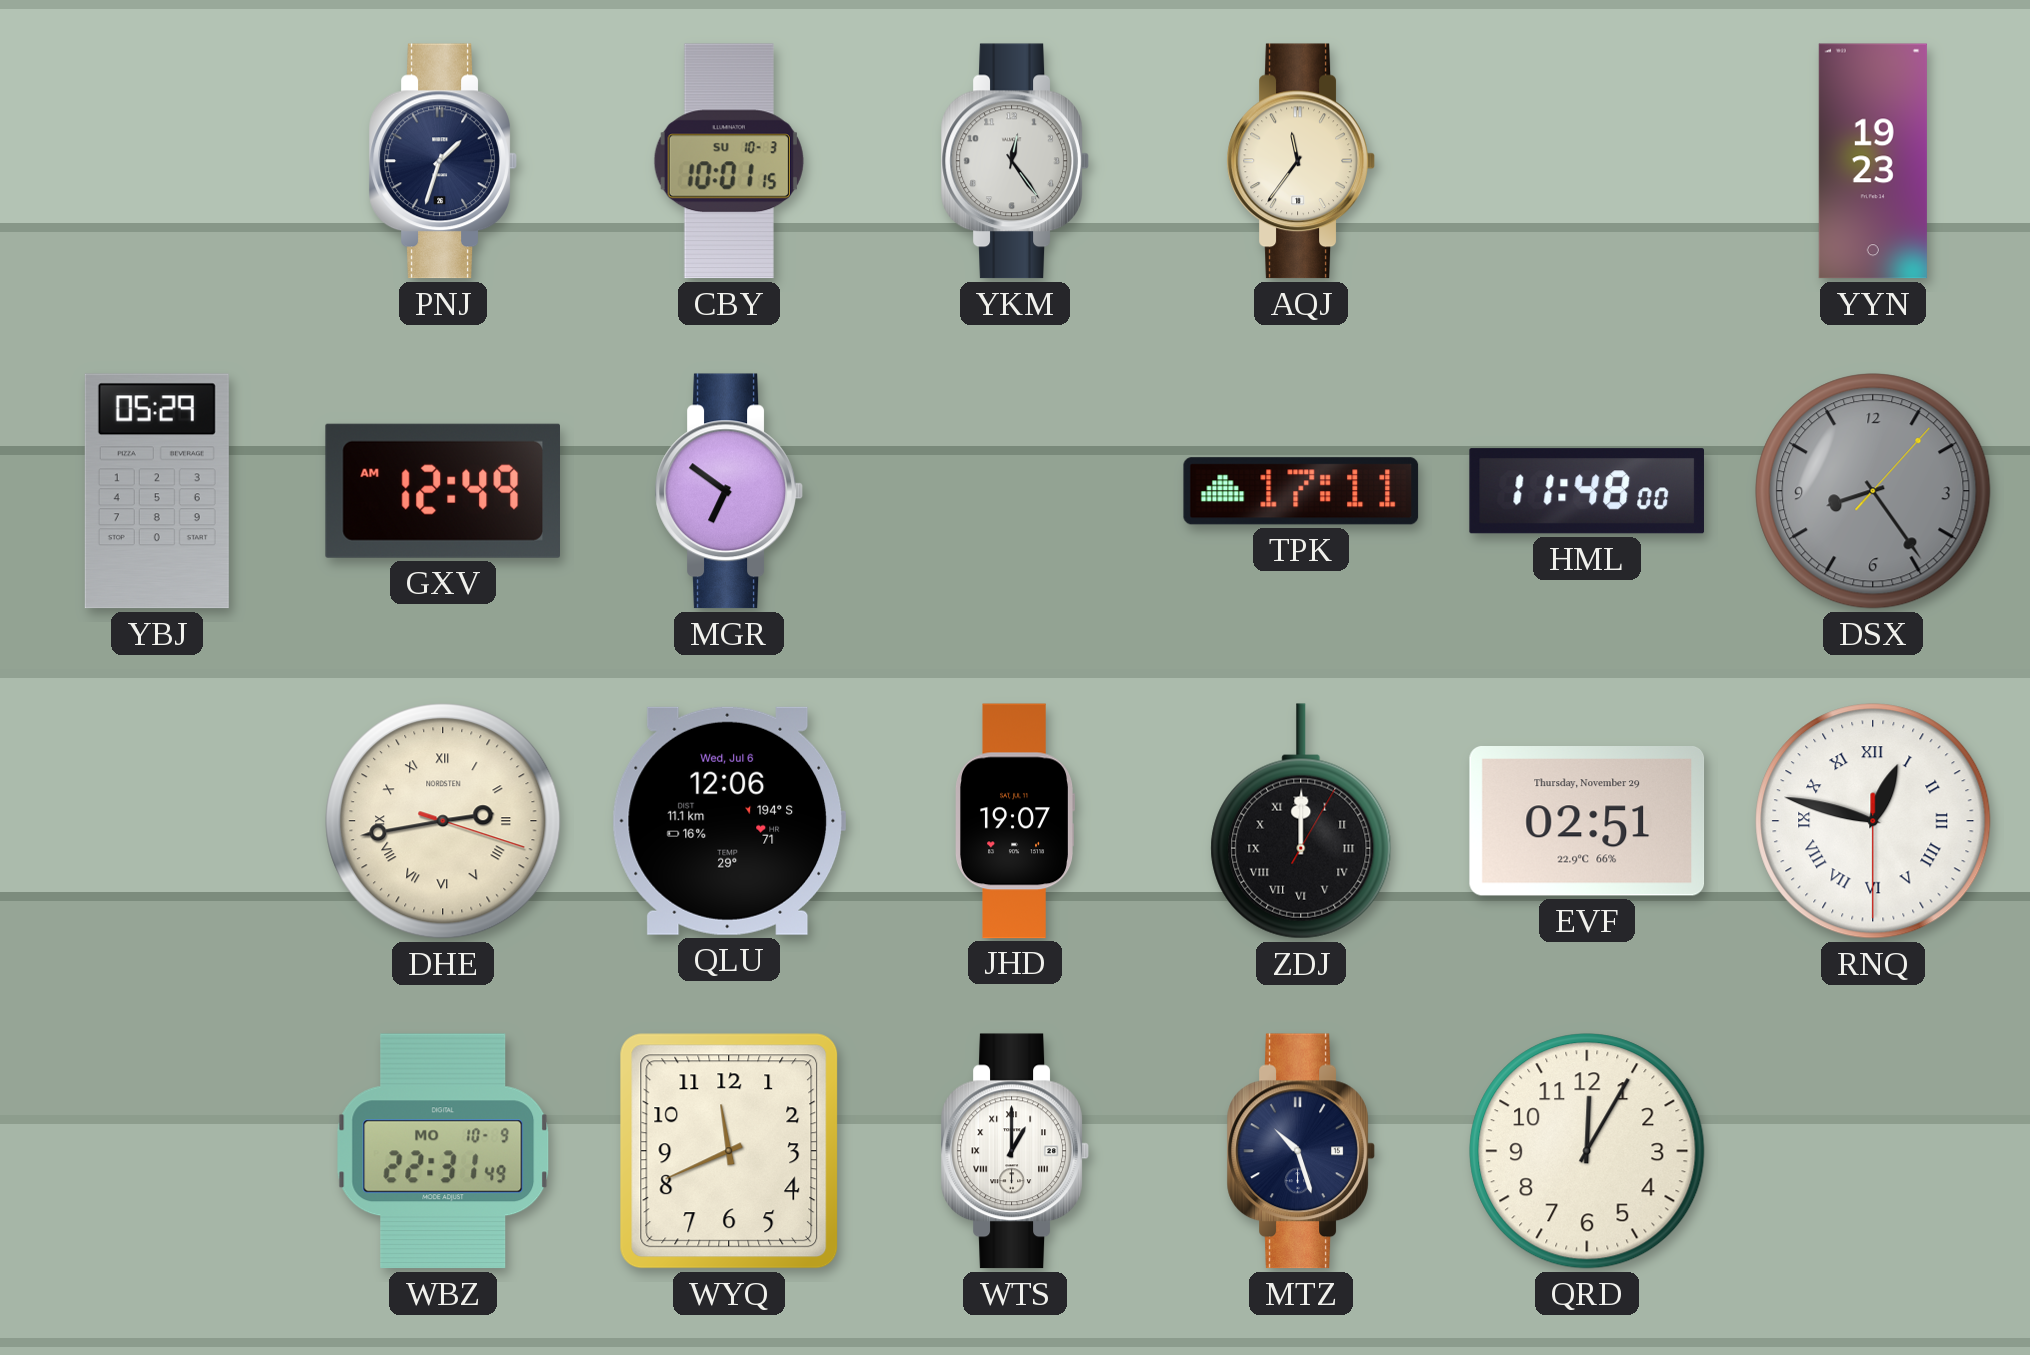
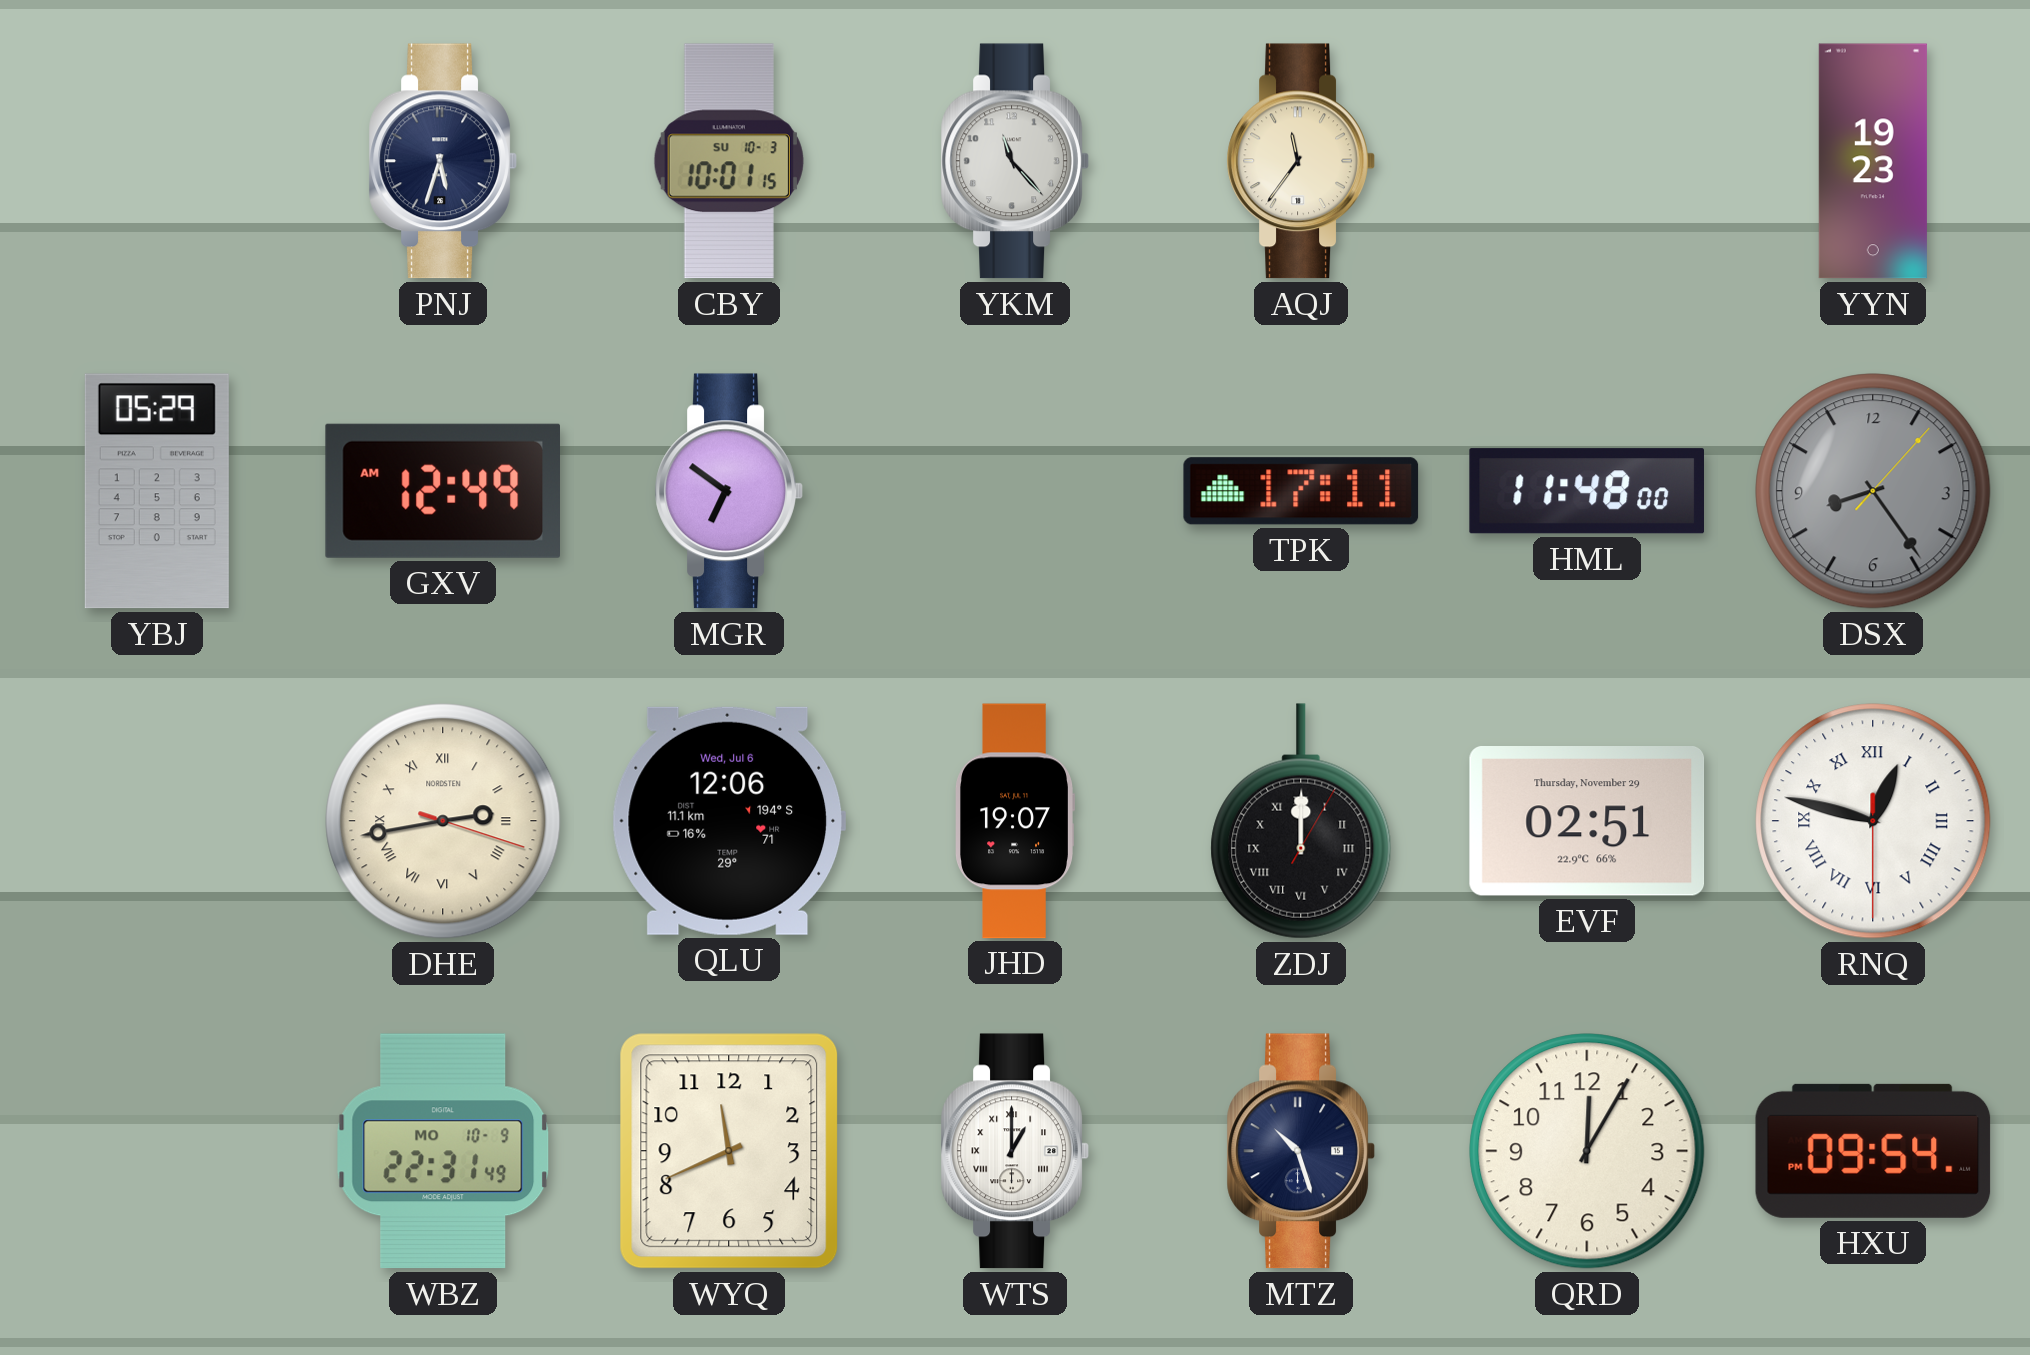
PNJ: 1:33 -> 5:33
YKM: 12:24 -> 11:23
HXU: none -> 09:54
